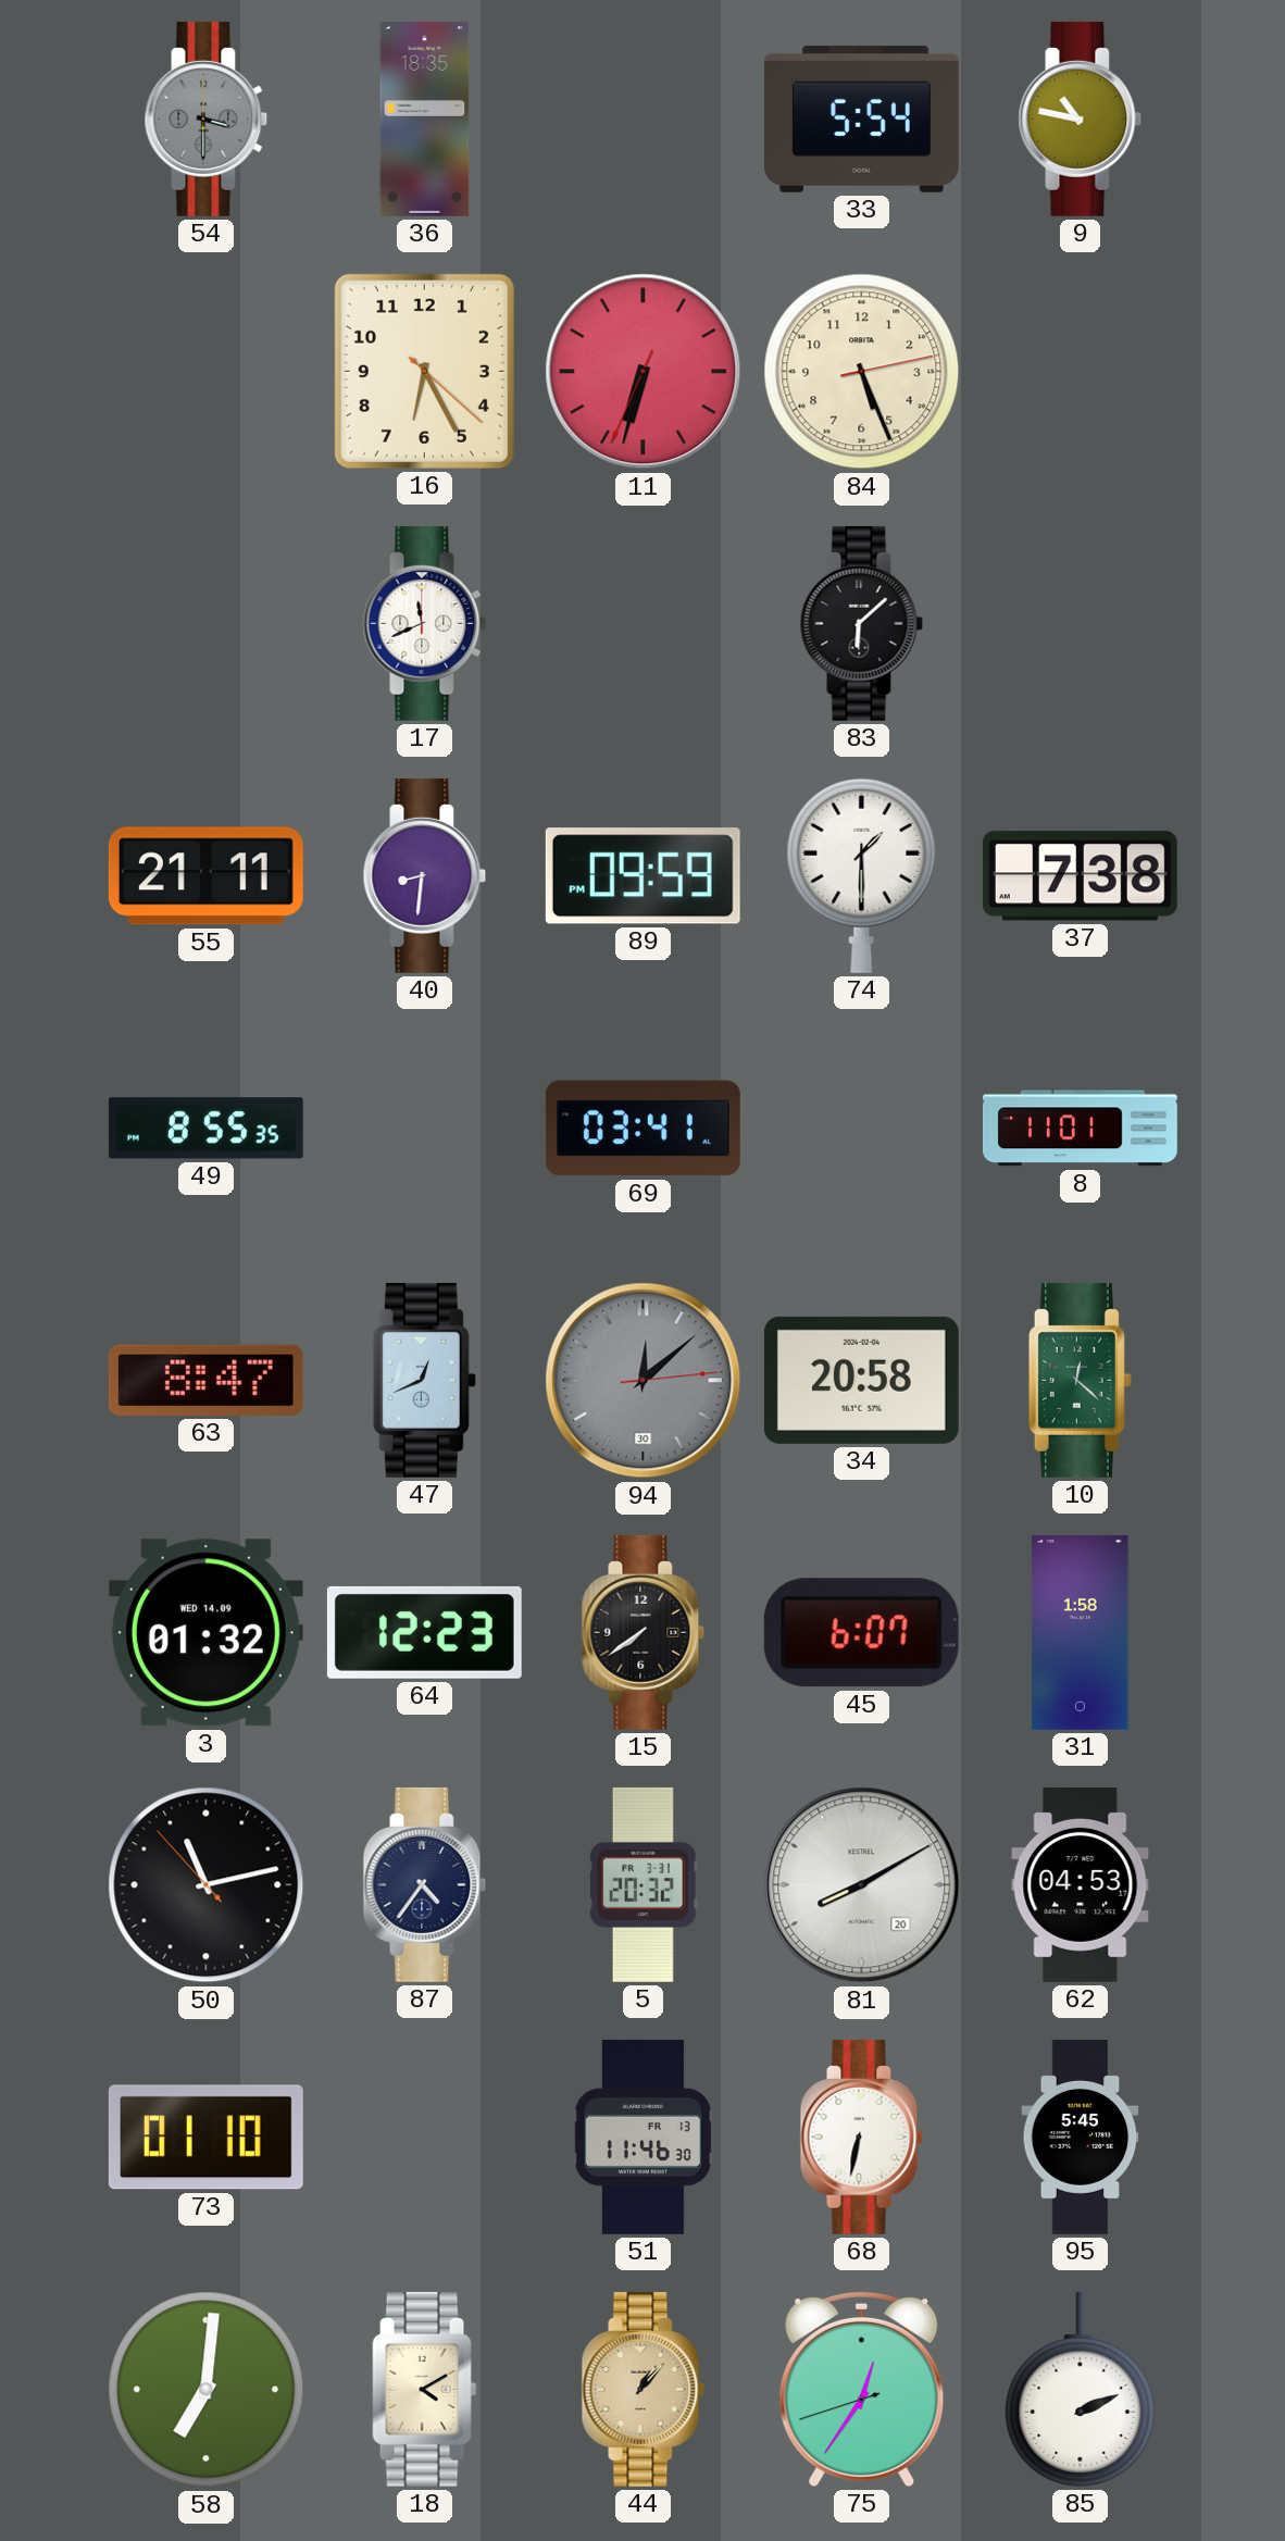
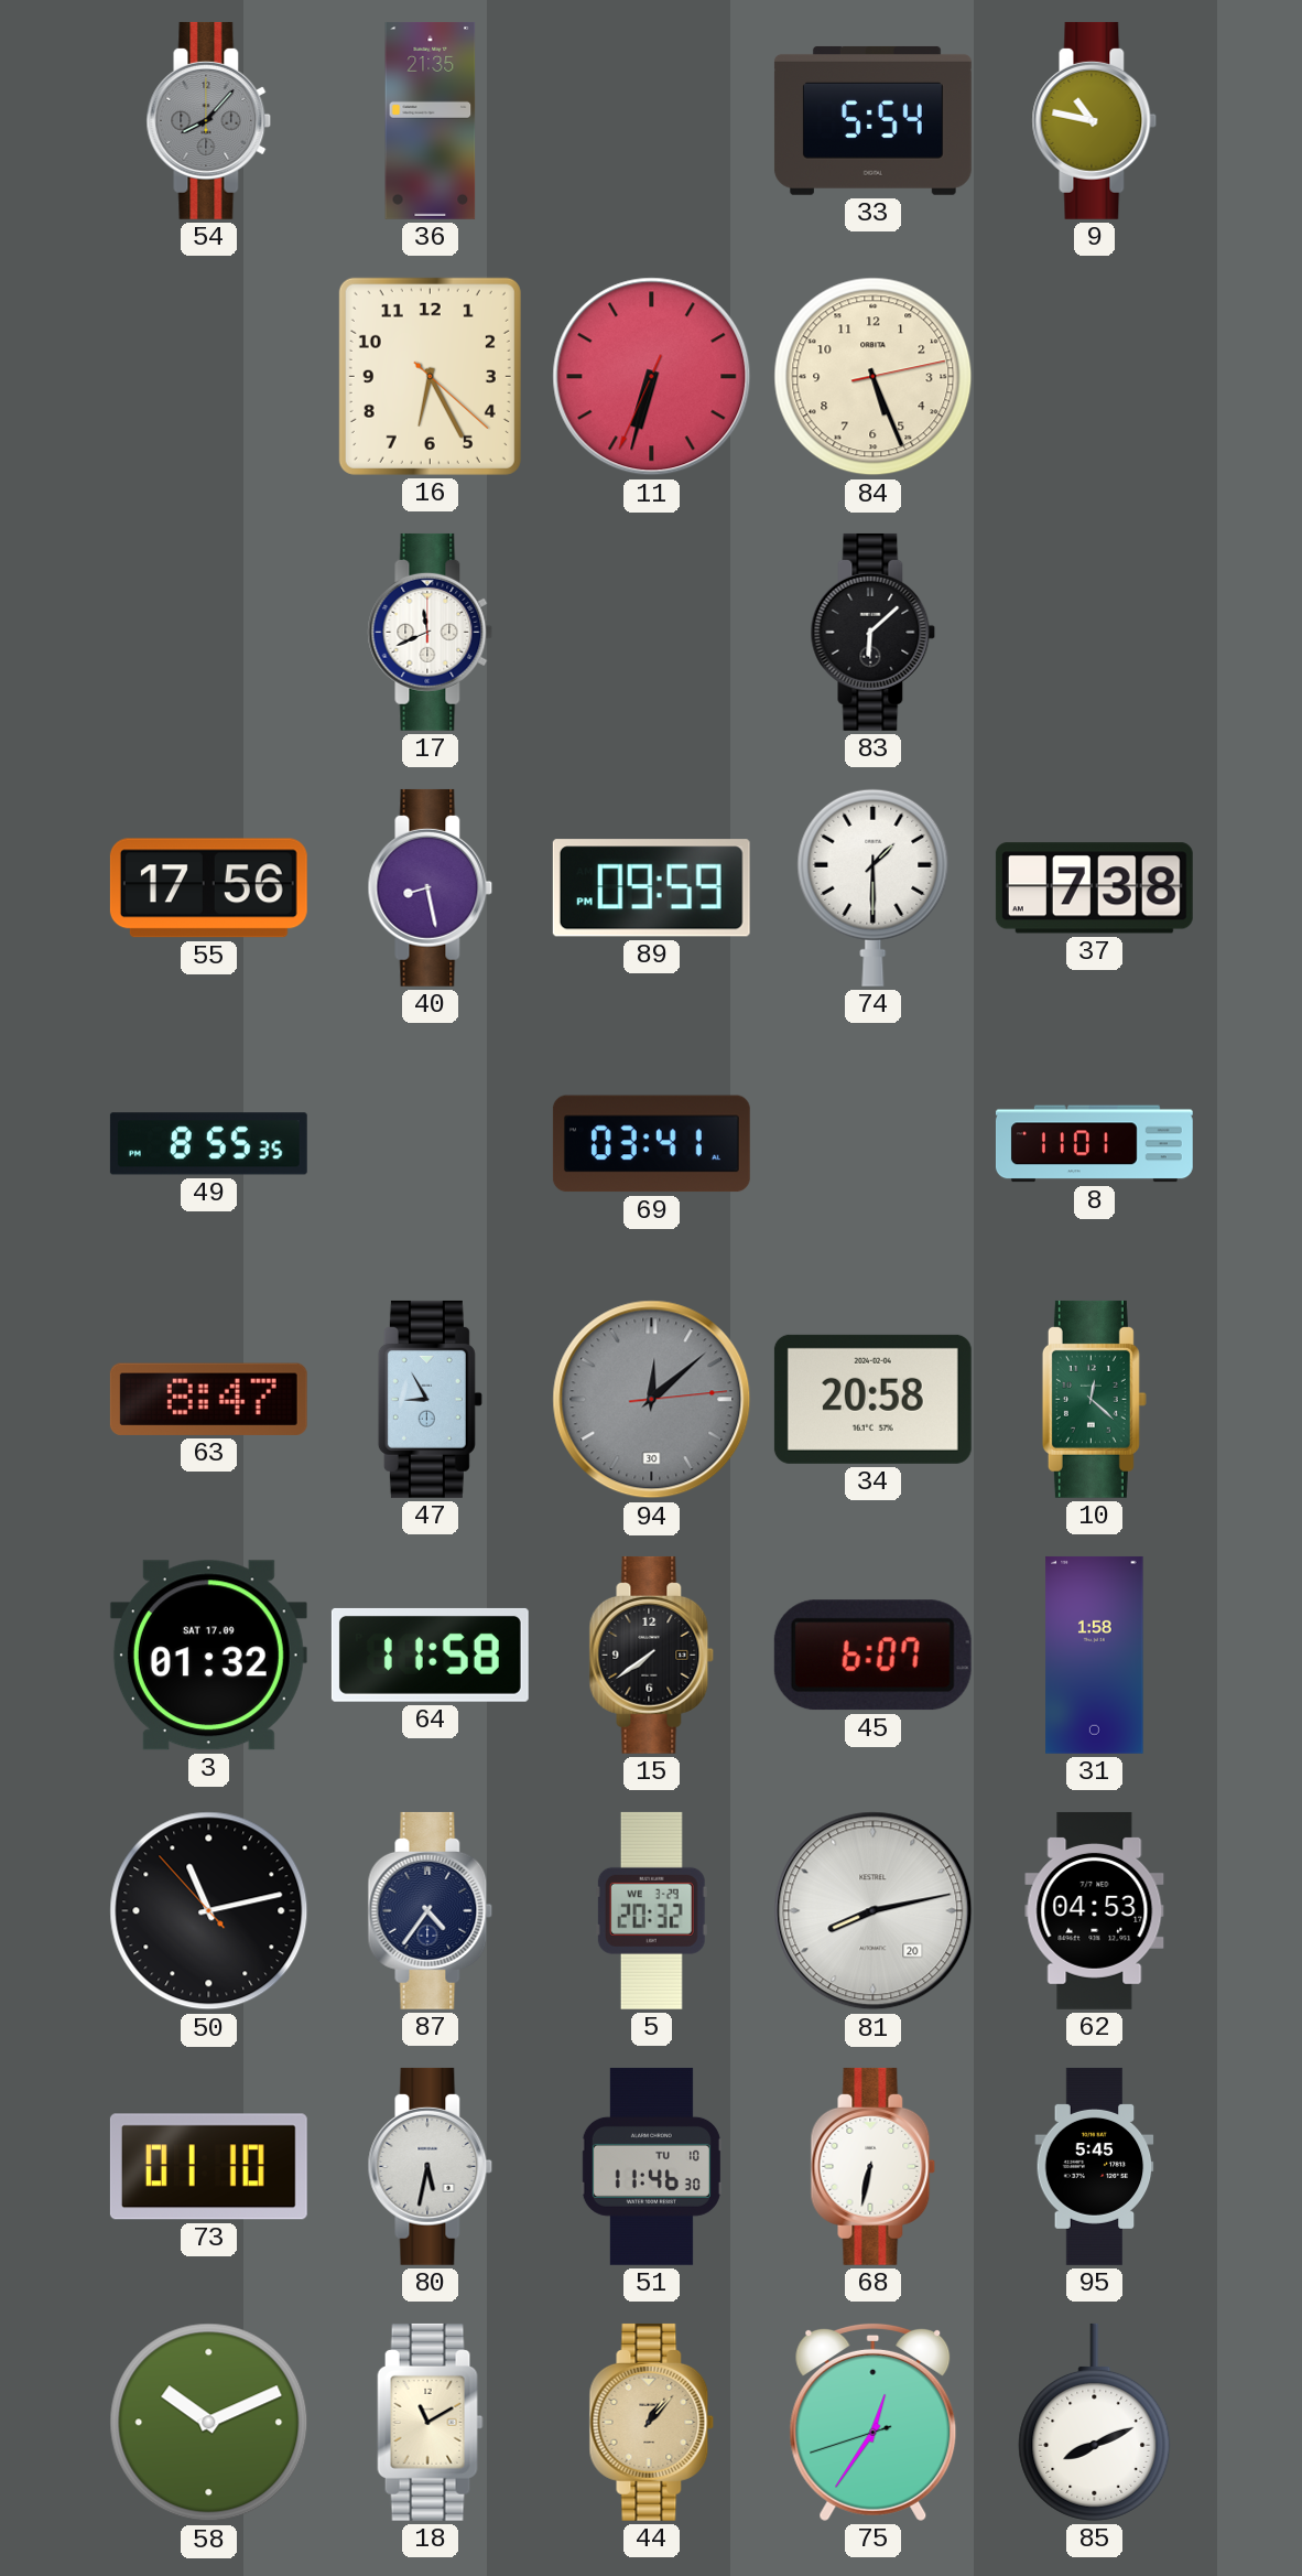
54: 3:30 -> 8:07
36: 18:35 -> 21:35
55: 21:11 -> 17:56
40: 8:31 -> 8:28
47: 12:41 -> 8:55
3 date: WED 14.09 -> SAT 17.09
64: 12:23 -> 11:58
5 date: FR 3-31 -> WE 3-29
81: 8:10 -> 8:13
80: none -> 5:32
51 date: FR 13 -> TU 10
58: 7:01 -> 10:11
18: 4:10 -> 11:10
85: 2:11 -> 8:11
